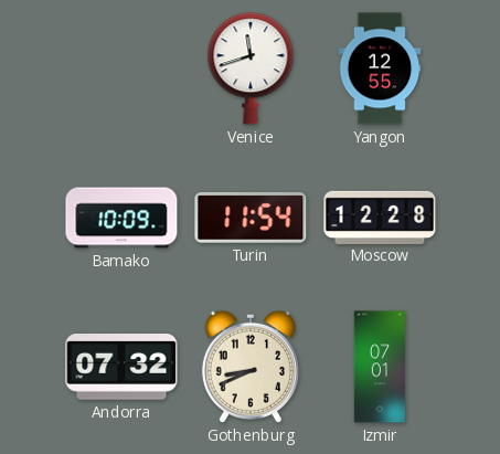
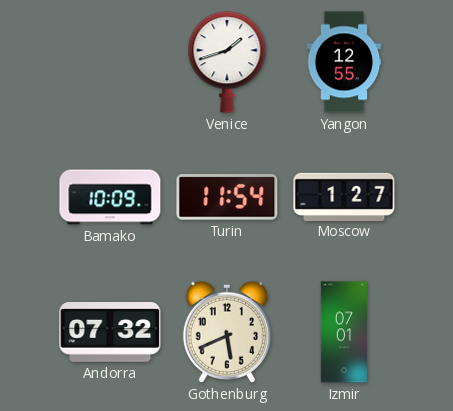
Venice: 11:42 -> 1:42
Moscow: 12:28 -> 1:27
Gothenburg: 8:41 -> 5:41
